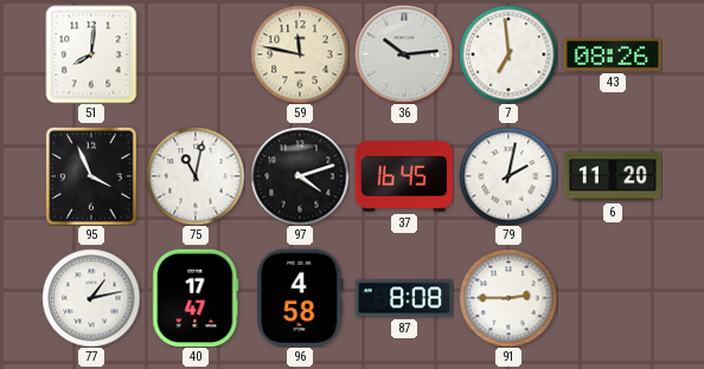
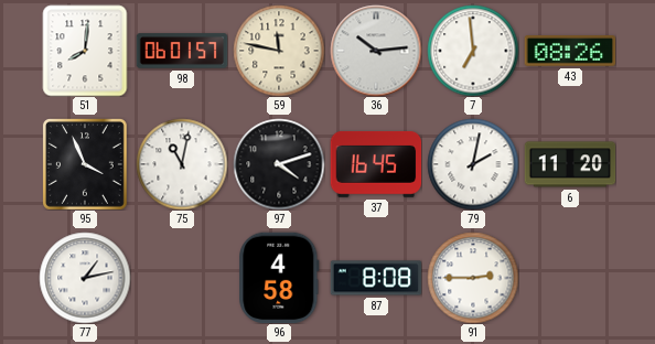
98: none -> 06:01
40: 17:47 -> none
